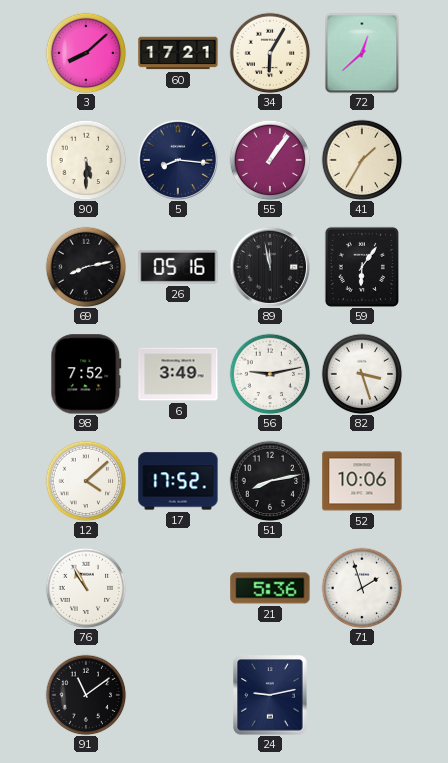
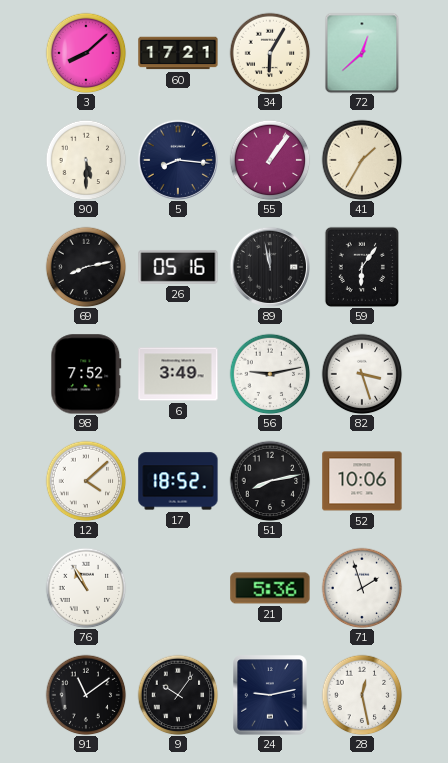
17: 17:52 -> 18:52
9: none -> 10:06
28: none -> 12:28
